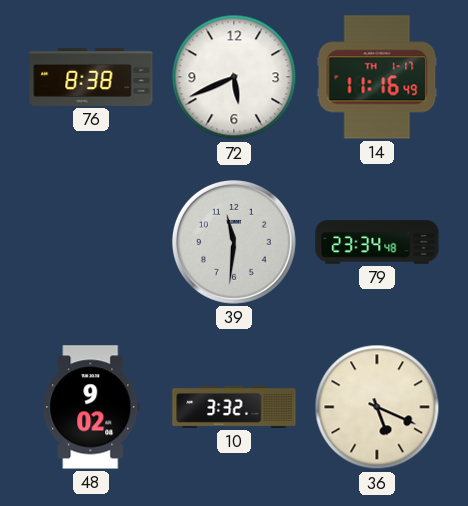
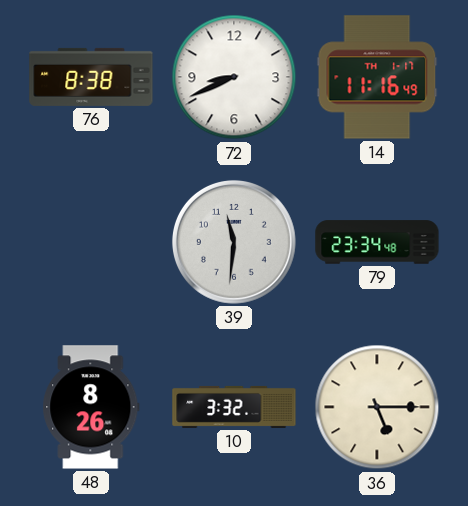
72: 5:41 -> 8:41
48: 9:02 -> 8:26
36: 5:19 -> 5:15
